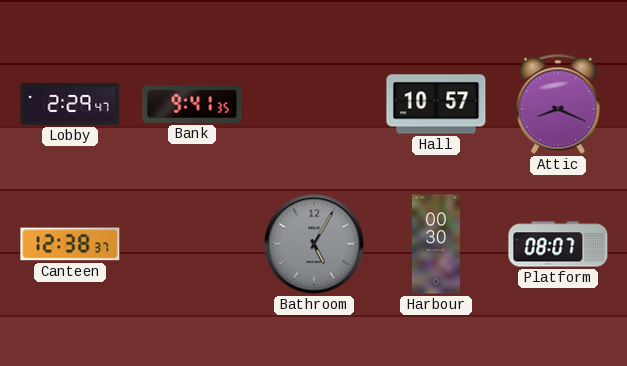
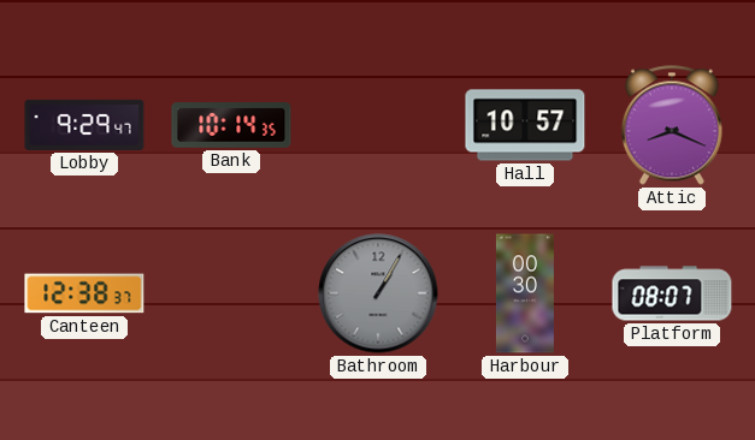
Lobby: 2:29 -> 9:29
Bank: 9:41 -> 10:14
Bathroom: 5:05 -> 1:05
